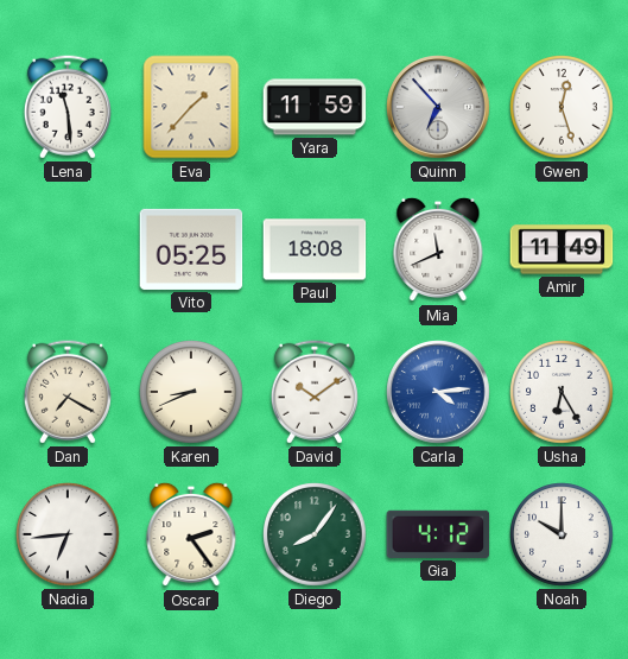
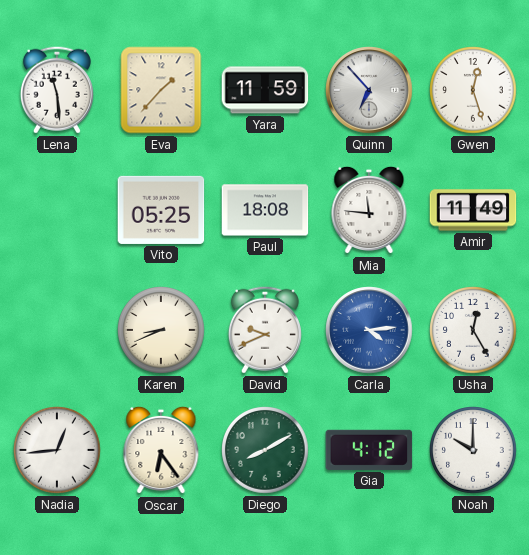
Mia: 11:41 -> 11:46
Dan: 7:20 -> none
David: 10:09 -> 9:41
Usha: 6:25 -> 12:25
Nadia: 6:44 -> 12:44
Oscar: 2:24 -> 6:24
Diego: 8:06 -> 8:10
